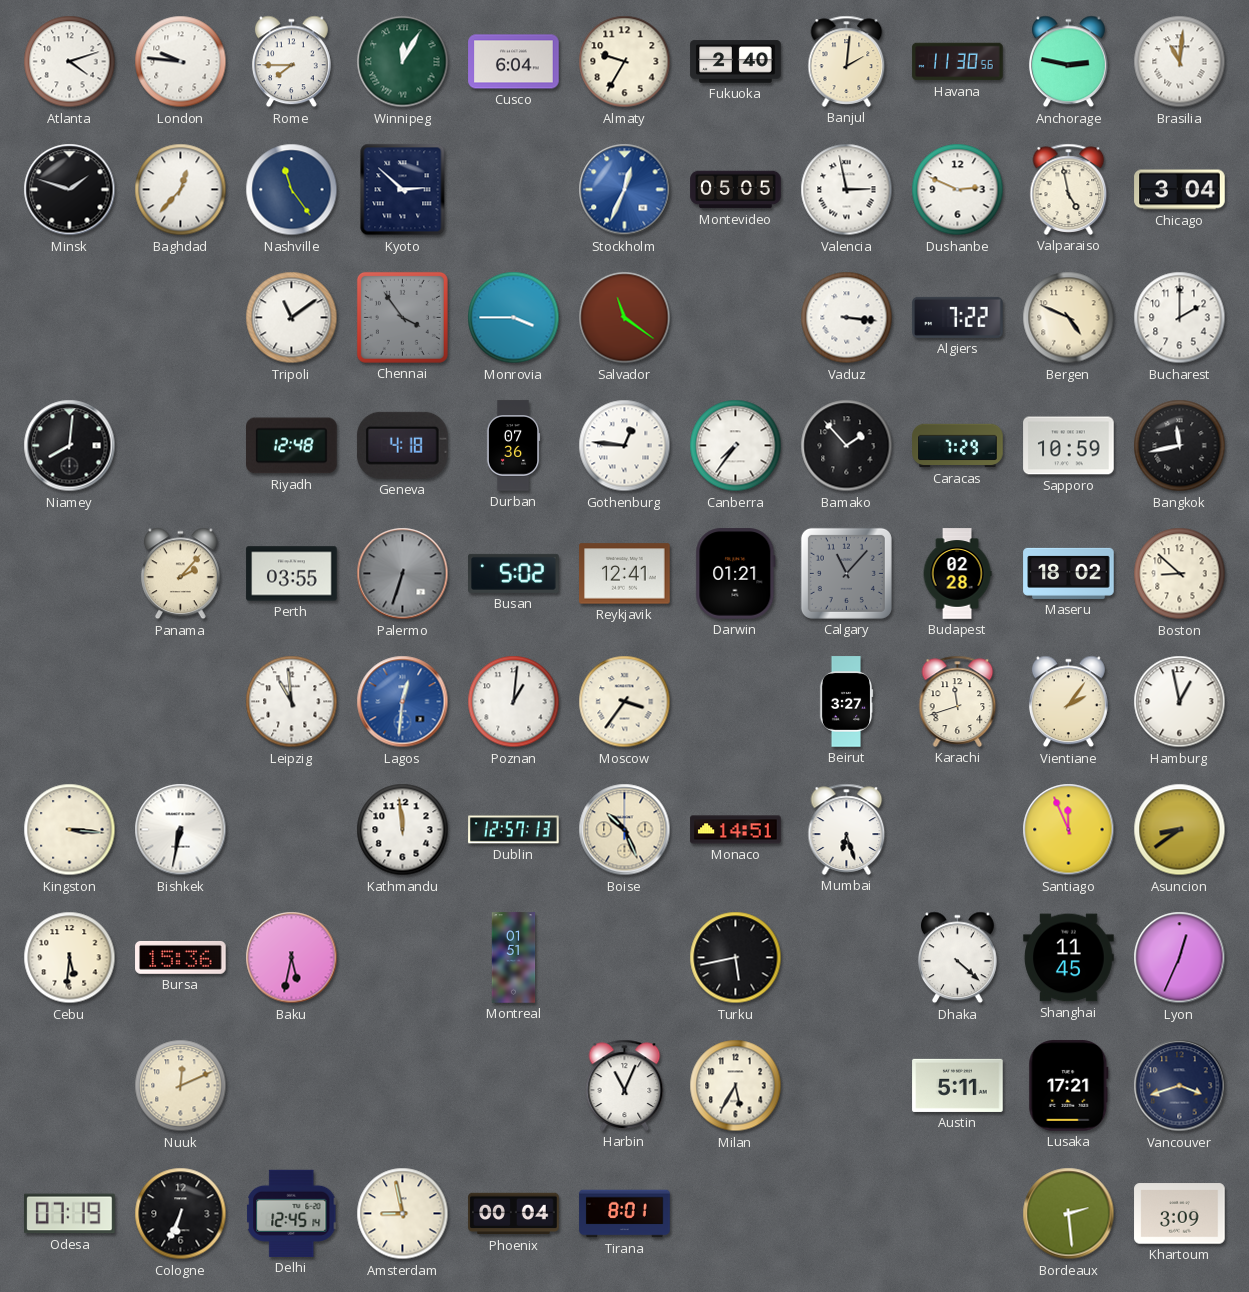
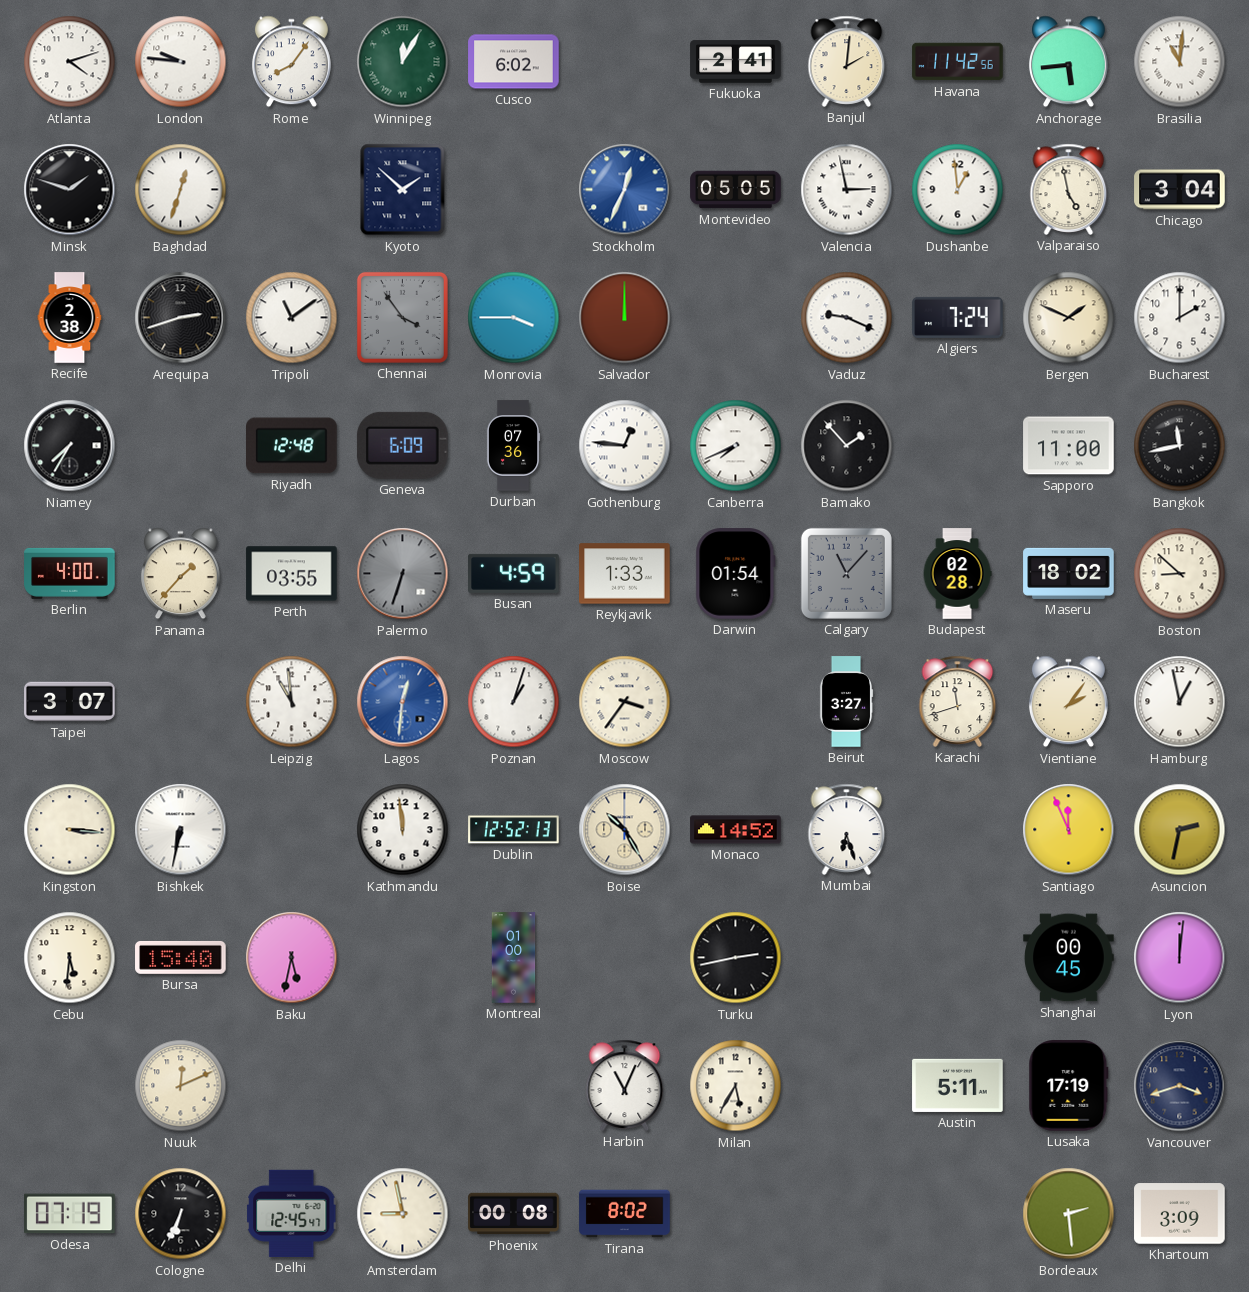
Rome: 7:45 -> 8:06
Cusco: 6:04 -> 6:02
Almaty: 9:35 -> none
Fukuoka: 2:40 -> 2:41
Havana: 11:30 -> 11:42
Anchorage: 2:47 -> 5:44
Baghdad: 12:37 -> 12:33
Nashville: 11:24 -> none
Kyoto: 2:52 -> 1:52
Dushanbe: 2:49 -> 12:59
Recife: none -> 2:38
Arequipa: none -> 2:42
Salvador: 11:21 -> 12:00
Vaduz: 3:16 -> 9:19
Algiers: 7:22 -> 7:24
Bergen: 4:49 -> 1:49
Niamey: 8:01 -> 7:35
Geneva: 4:18 -> 6:09
Canberra: 7:36 -> 7:41
Caracas: 7:29 -> none
Sapporo: 10:59 -> 11:00
Berlin: none -> 4:00
Panama: 2:07 -> 1:37
Busan: 5:02 -> 4:59
Reykjavik: 12:41 -> 1:33
Darwin: 01:21 -> 01:54
Taipei: none -> 3:07
Poznan: 1:01 -> 1:03
Dublin: 12:57 -> 12:52
Boise: 10:26 -> 10:25
Monaco: 14:51 -> 14:52
Asuncion: 8:39 -> 2:32
Bursa: 15:36 -> 15:40
Montreal: 01:51 -> 01:00
Turku: 5:43 -> 2:43
Dhaka: 4:22 -> none
Shanghai: 11:45 -> 00:45
Lyon: 12:34 -> 12:01
Lusaka: 17:21 -> 17:19
Delhi: 12:45:14 -> 12:45:47
Phoenix: 00:04 -> 00:08
Tirana: 8:01 -> 8:02
